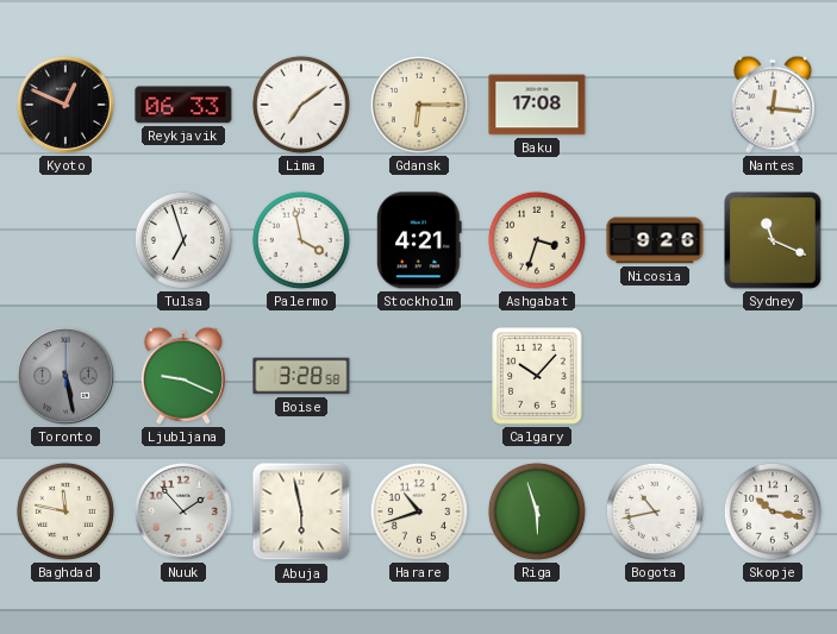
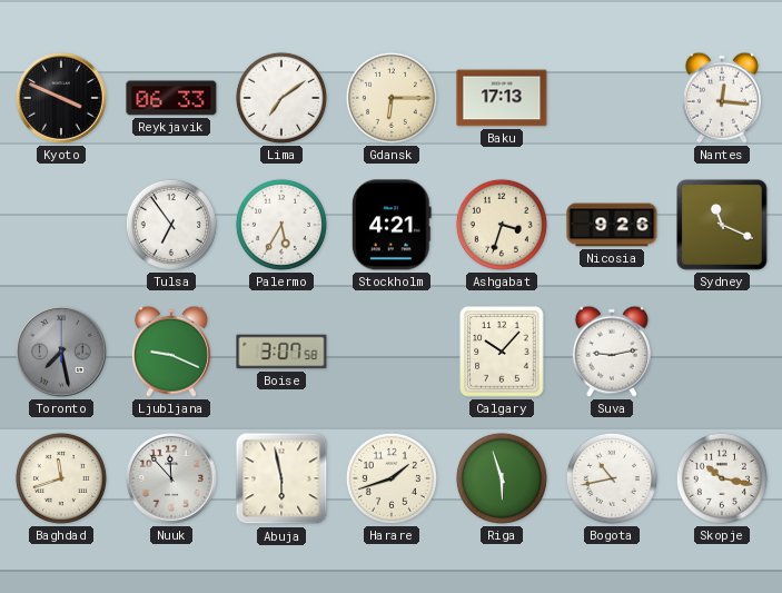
Kyoto: 12:49 -> 3:49
Baku: 17:08 -> 17:13
Tulsa: 6:57 -> 6:54
Palermo: 3:58 -> 5:35
Toronto: 5:28 -> 7:28
Boise: 3:28 -> 3:07
Suva: none -> 9:13
Baghdad: 11:47 -> 11:42
Nuuk: 1:53 -> 11:53
Harare: 10:42 -> 1:42
